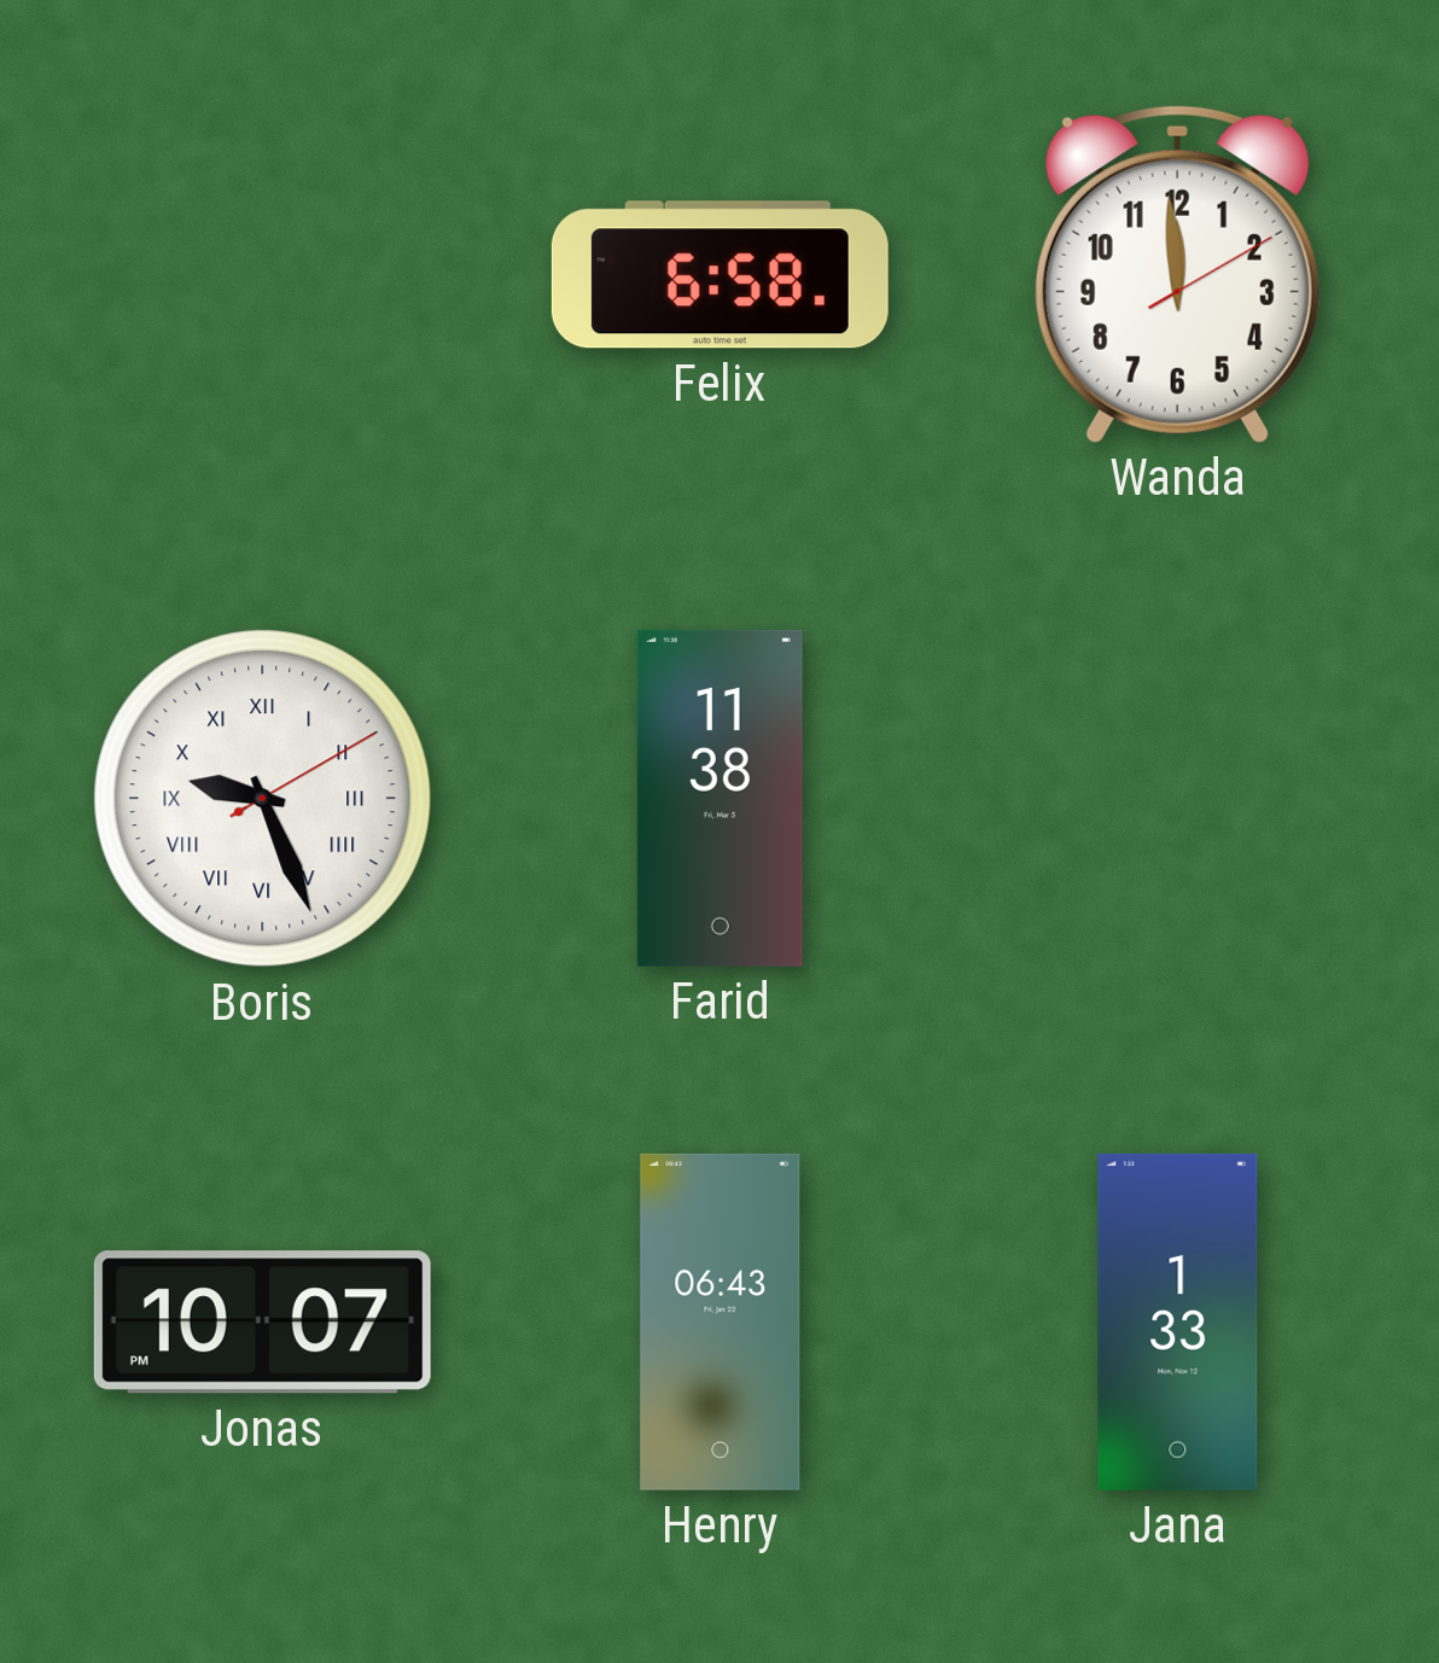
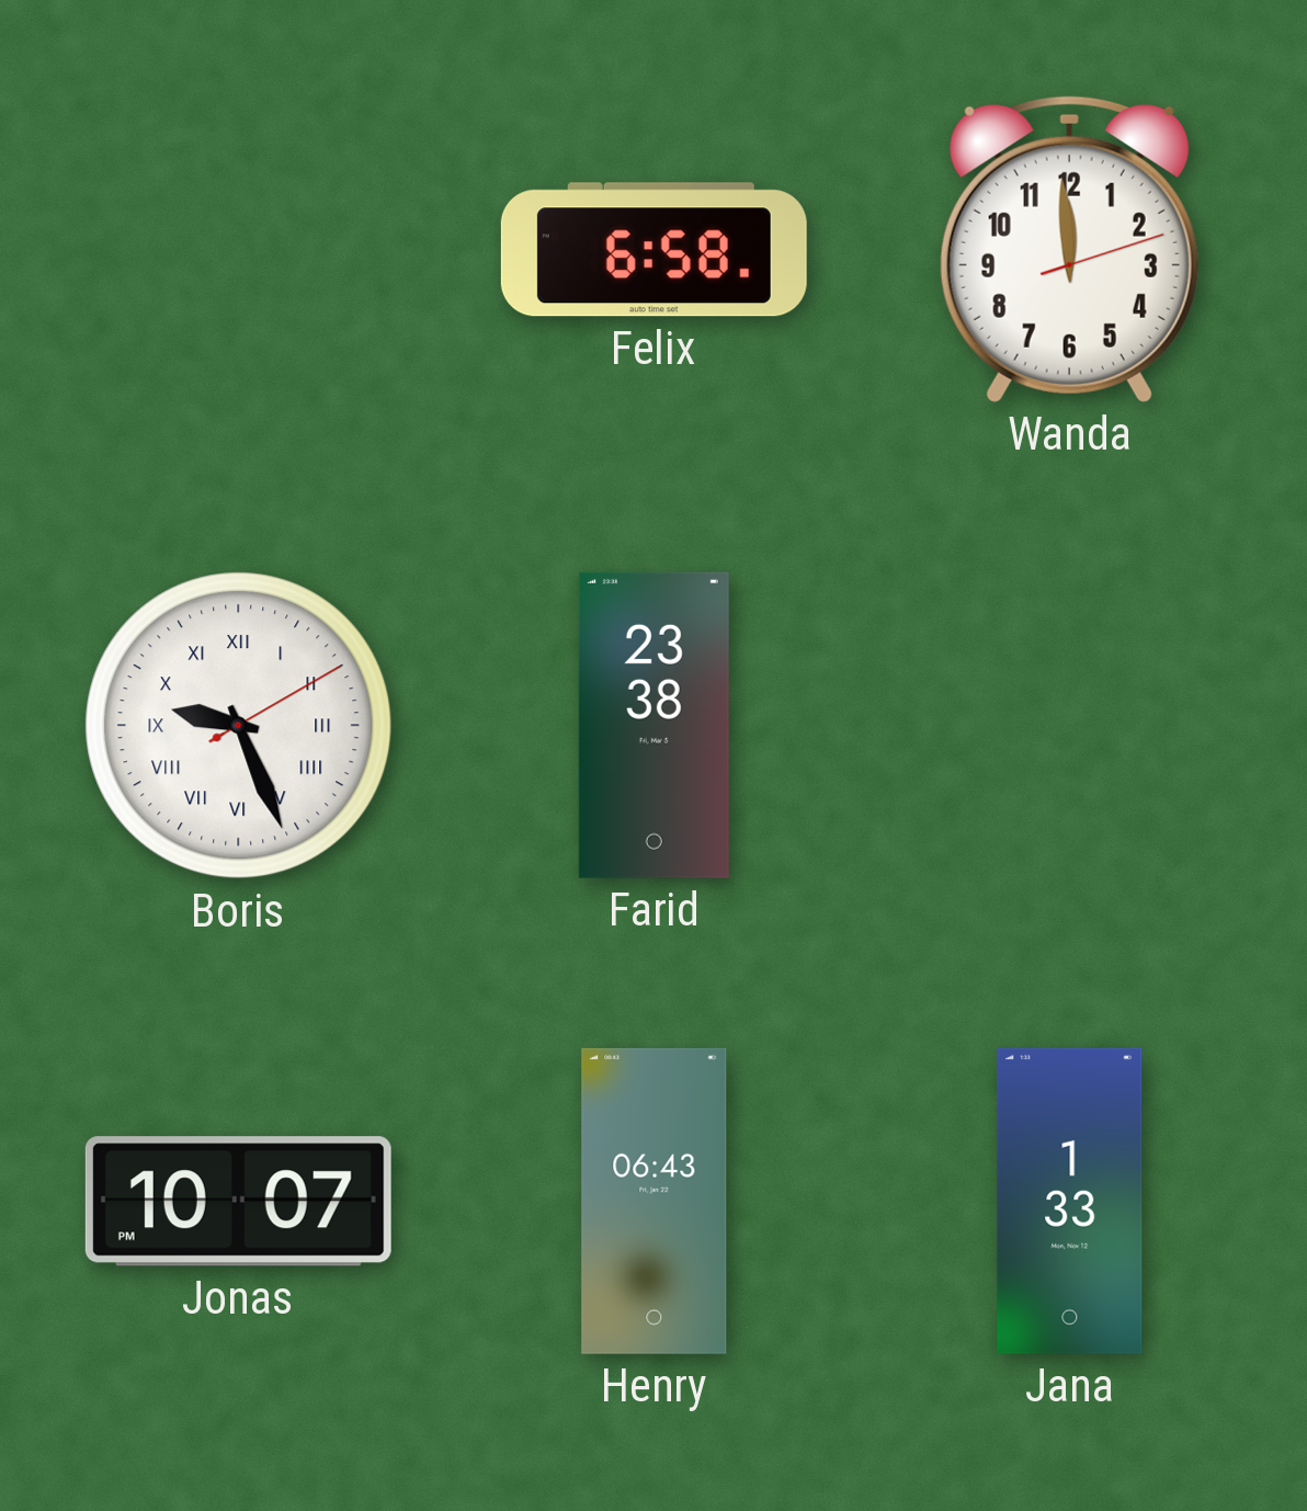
Wanda: 11:59:10 -> 11:59:12
Farid: 11:38 -> 23:38
